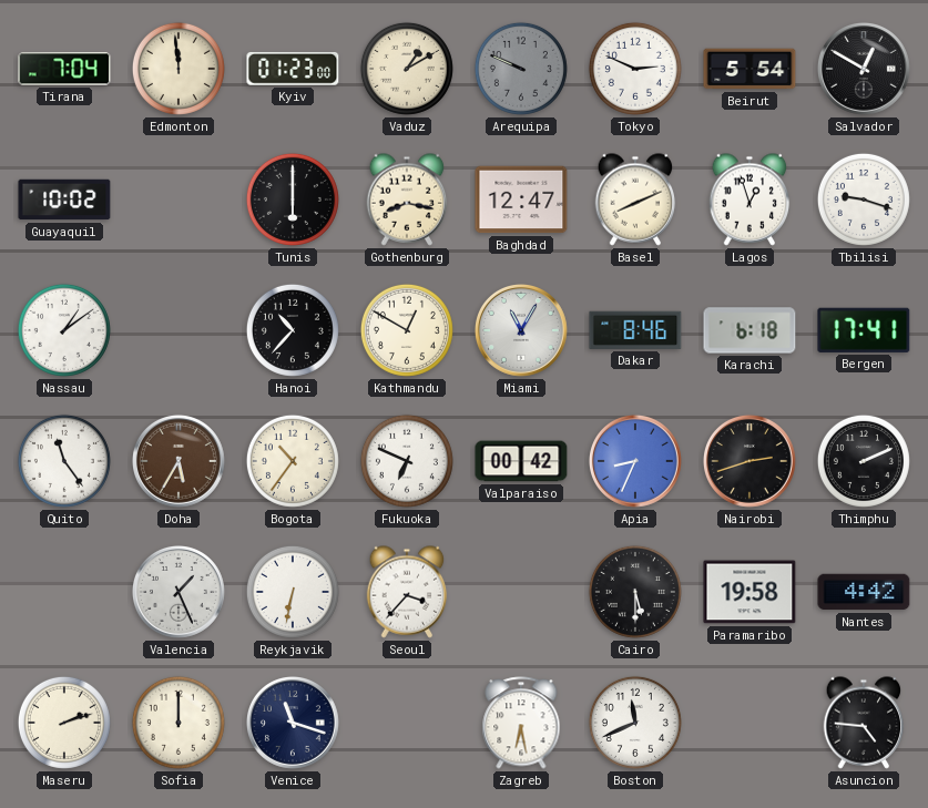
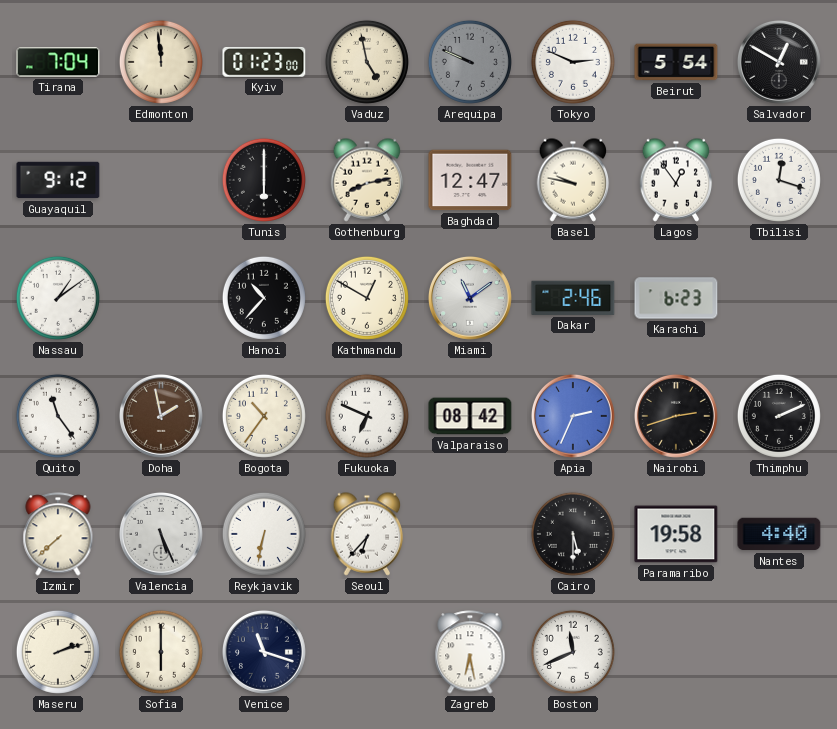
Vaduz: 1:10 -> 4:58
Guayaquil: 10:02 -> 9:12
Gothenburg: 8:17 -> 8:13
Basel: 8:11 -> 9:47
Lagos: 12:57 -> 12:54
Tbilisi: 9:18 -> 12:18
Miami: 11:05 -> 11:09
Dakar: 8:46 -> 2:46
Karachi: 6:18 -> 6:23
Bergen: 17:41 -> none
Doha: 5:35 -> 1:58
Valparaiso: 00:42 -> 08:42
Apia: 8:34 -> 2:34
Izmir: none -> 7:38
Valencia: 1:26 -> 5:26
Seoul: 3:37 -> 6:37
Nantes: 4:42 -> 4:40
Sofia: 12:00 -> 6:00
Asuncion: 4:46 -> none
